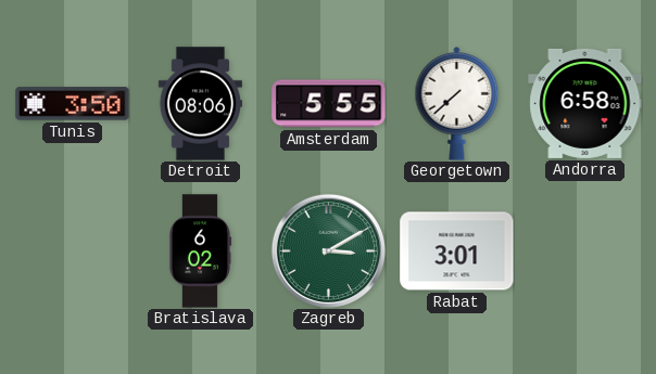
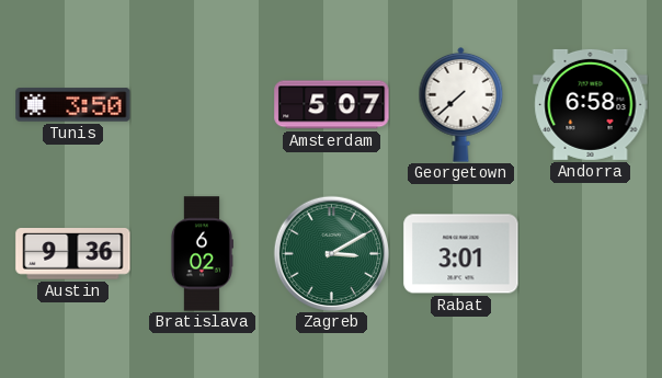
Detroit: 08:06 -> none
Amsterdam: 5:55 -> 5:07
Austin: none -> 9:36
